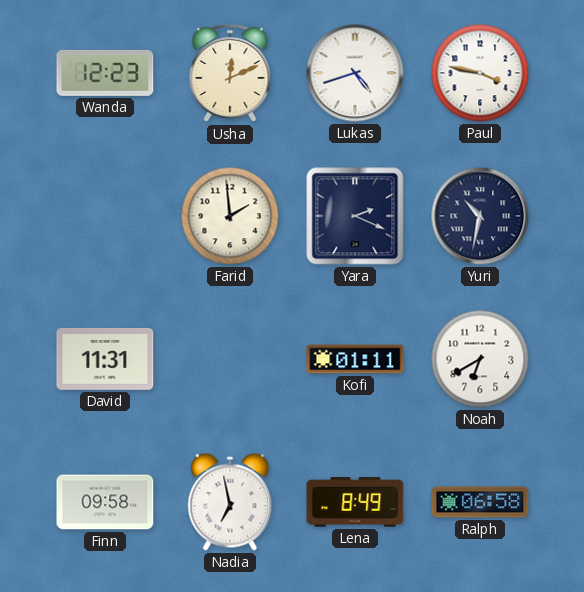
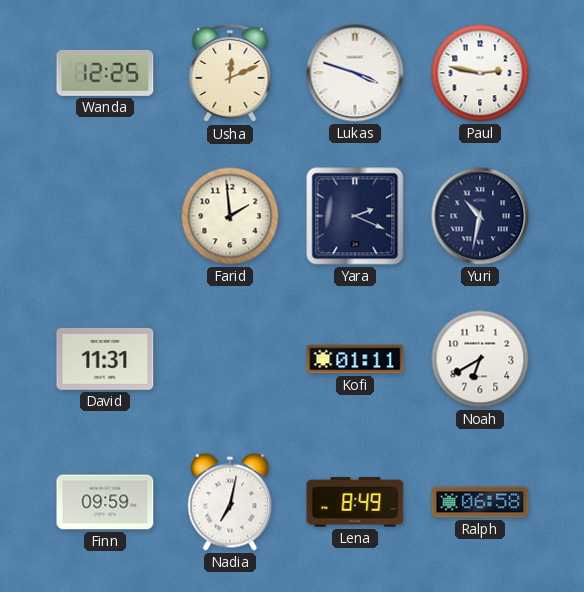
Wanda: 12:23 -> 12:25
Lukas: 4:42 -> 3:48
Paul: 3:47 -> 2:47
Finn: 09:58 -> 09:59
Nadia: 6:58 -> 7:02
